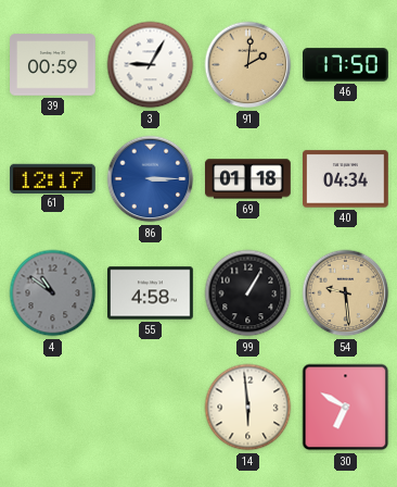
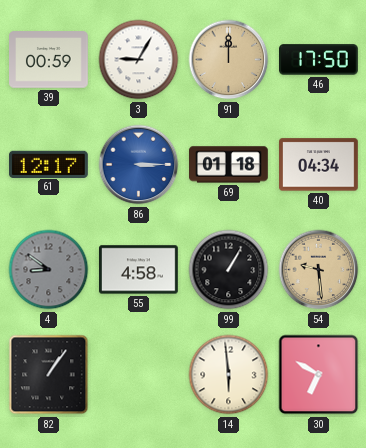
91: 2:01 -> 12:00
4: 10:51 -> 8:51
82: none -> 1:06
